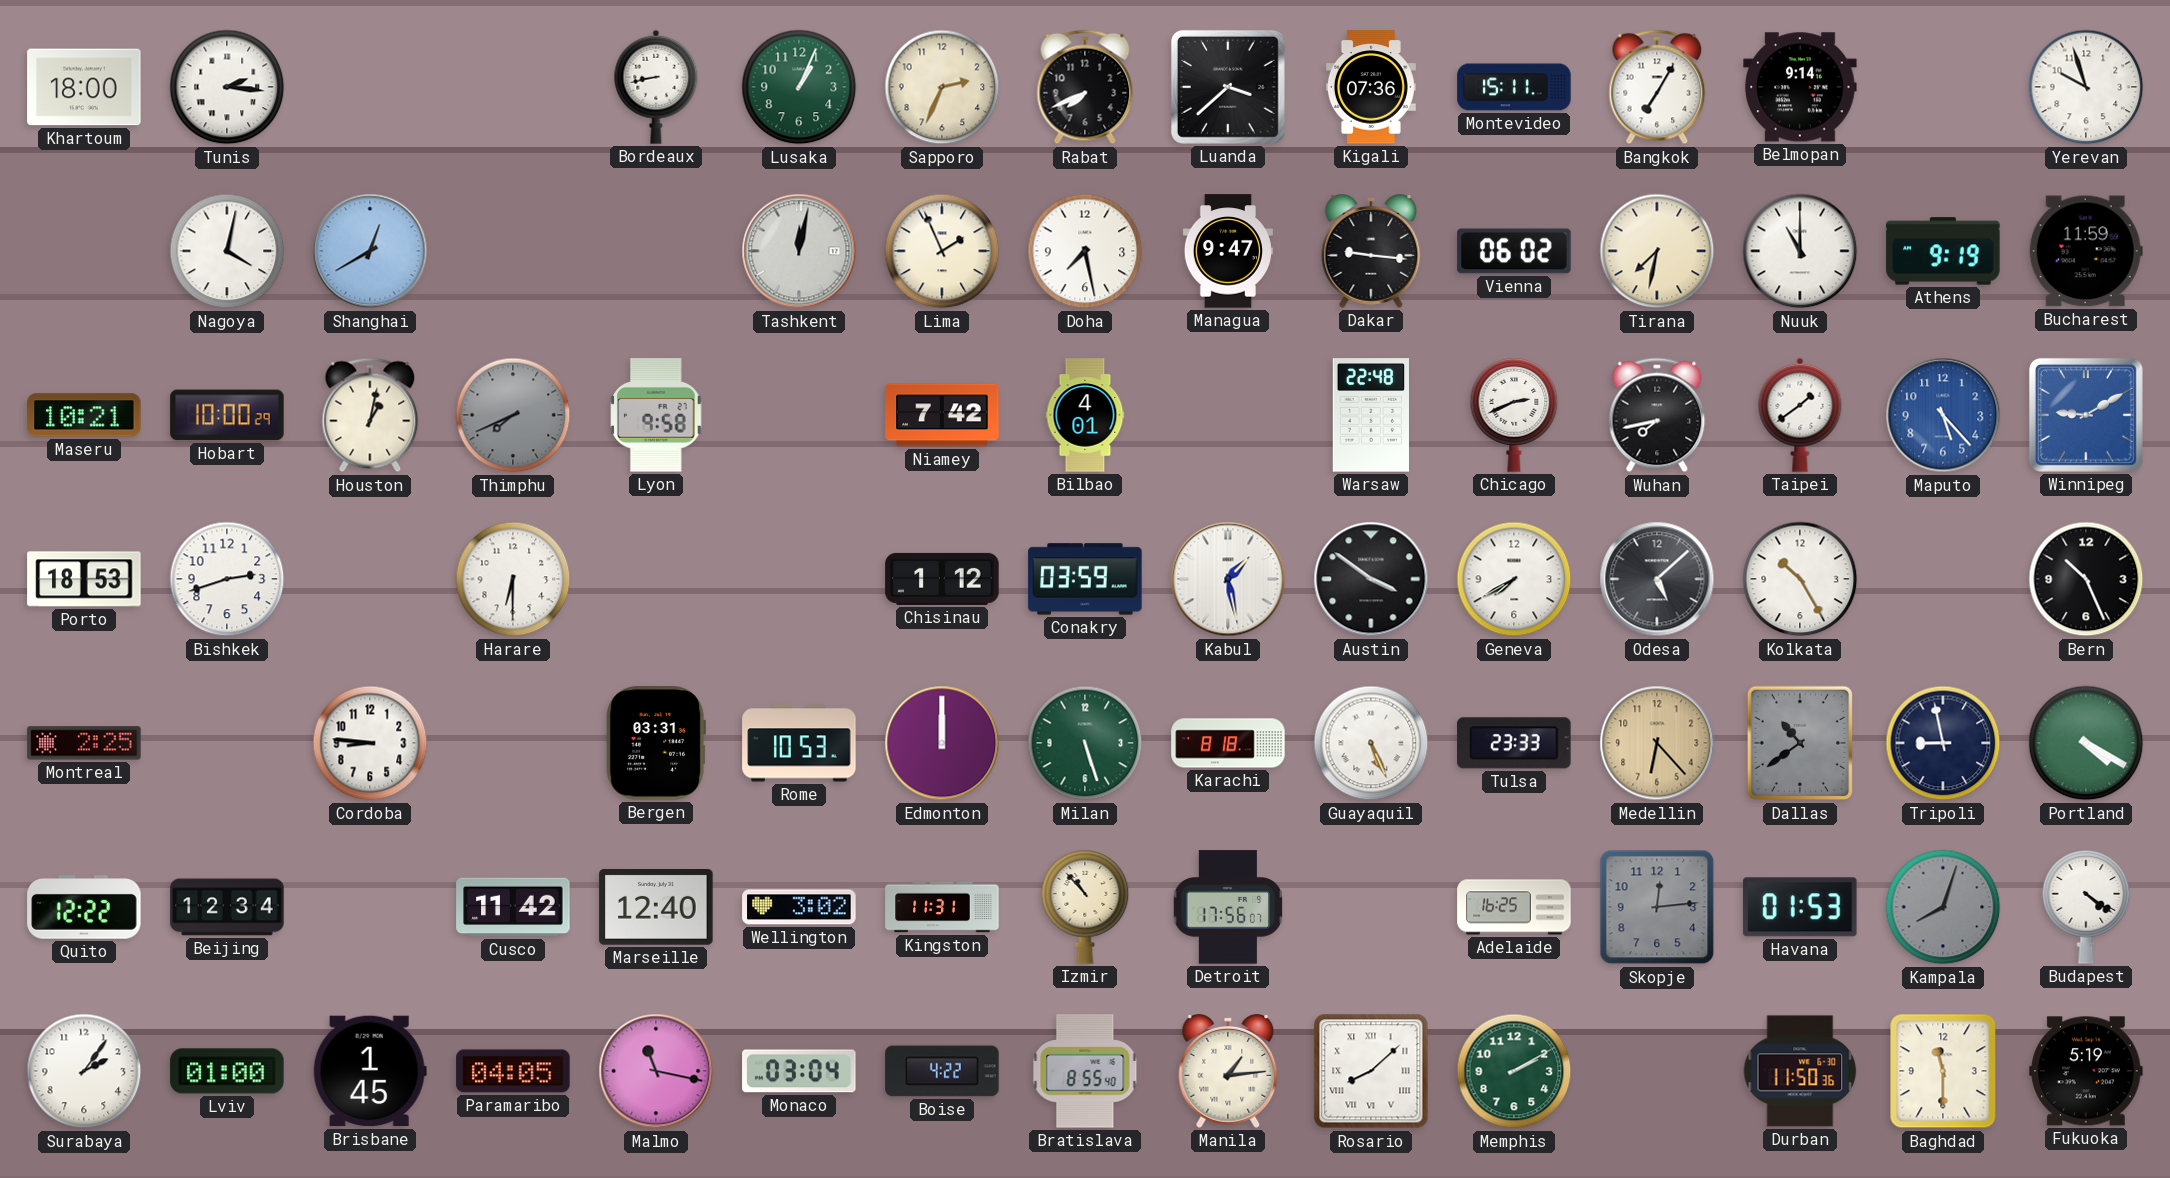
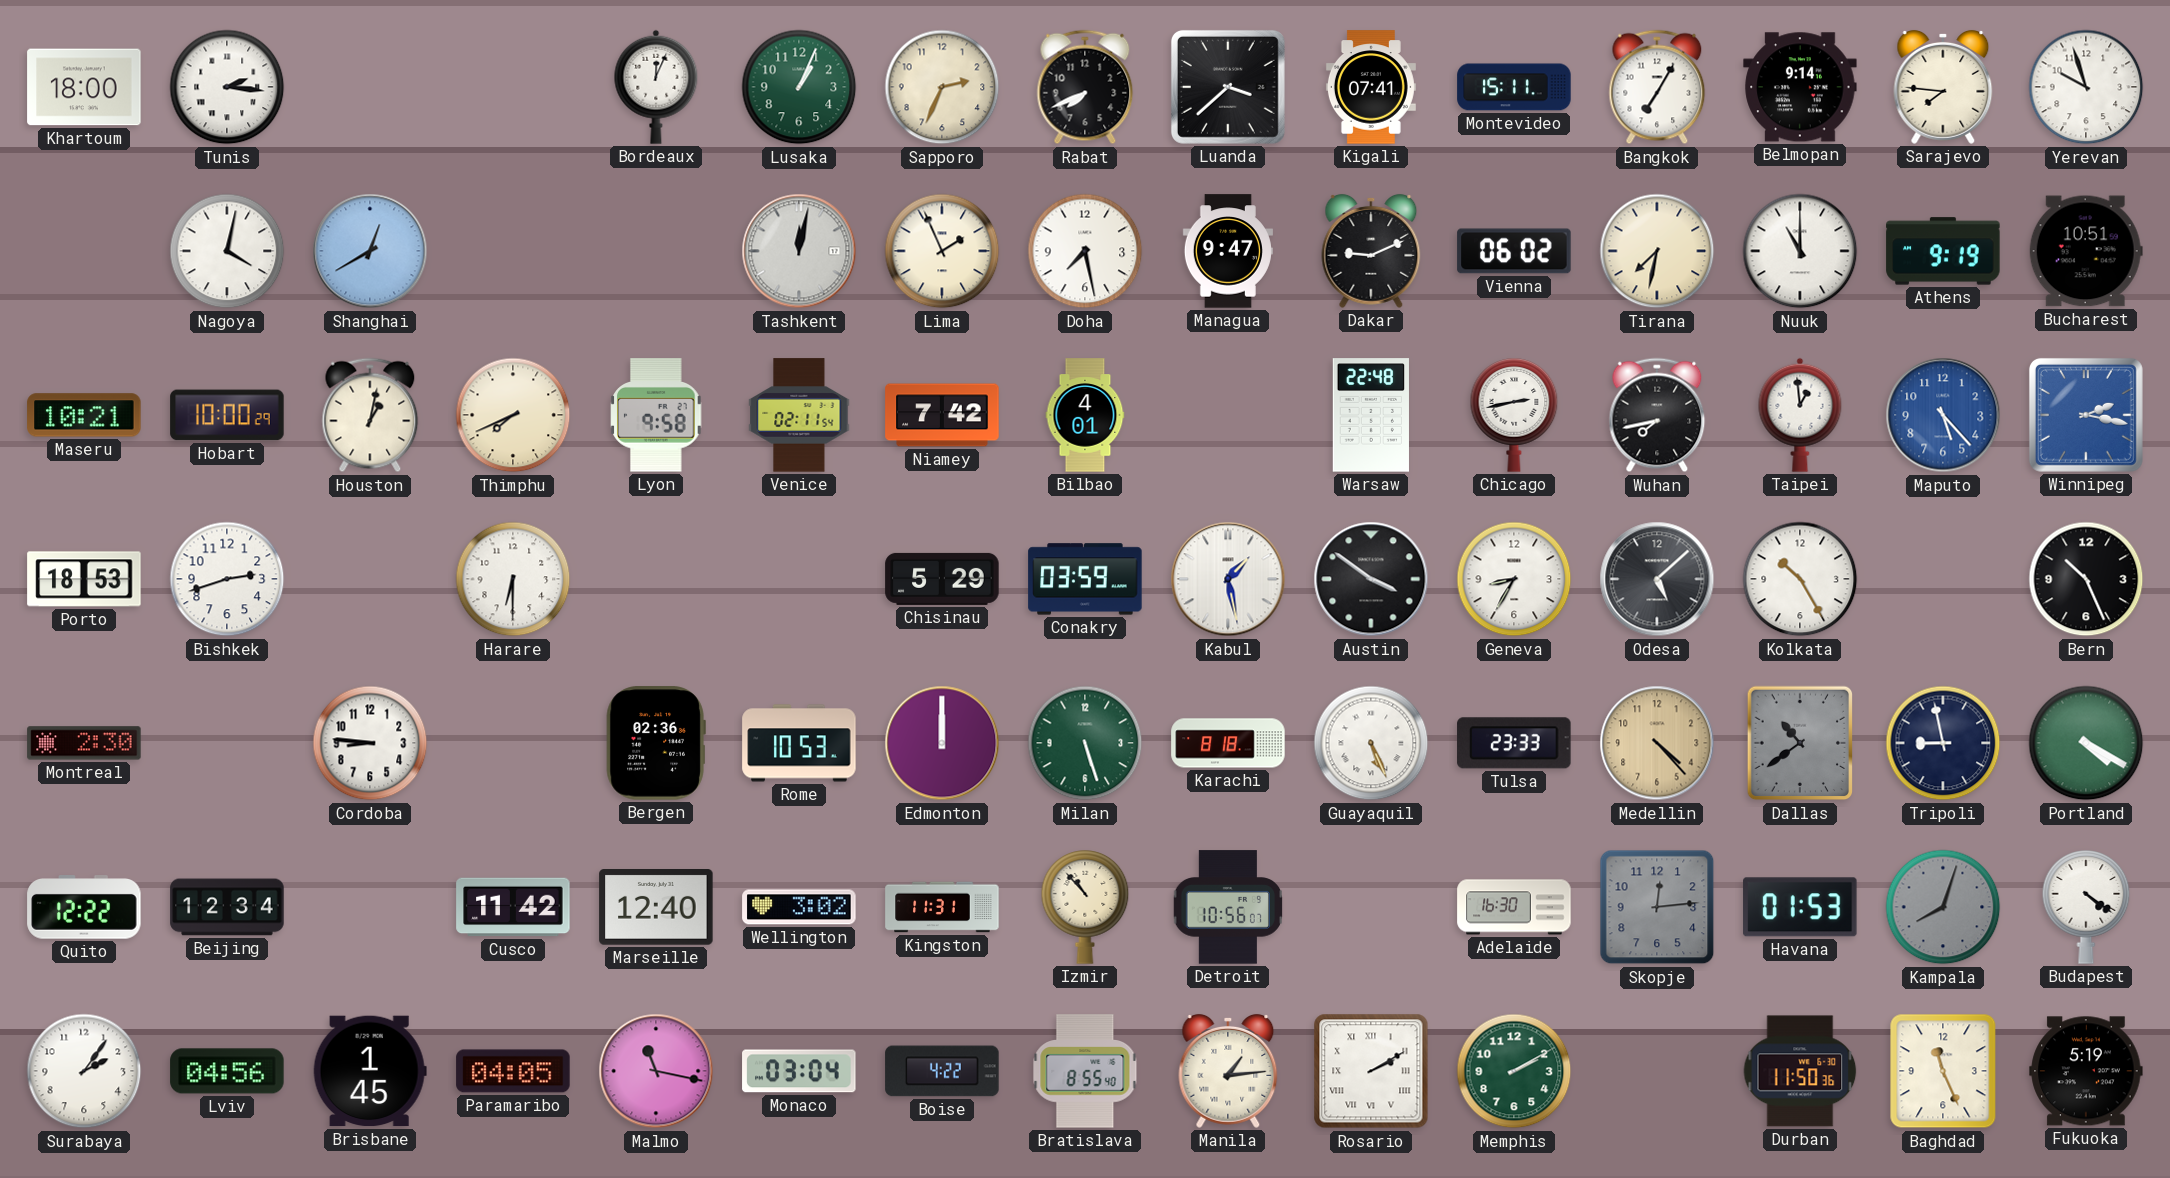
Bordeaux: 8:43 -> 12:04
Kigali: 07:36 -> 07:41
Sarajevo: none -> 7:46
Dakar: 9:16 -> 9:11
Bucharest: 11:59 -> 10:51
Thimphu dial: grey -> cream
Venice: none -> 02:11
Chicago: 2:41 -> 2:43
Taipei: 1:39 -> 12:59
Winnipeg: 9:10 -> 2:17
Chisinau: 1:12 -> 5:29
Geneva: 7:40 -> 8:35
Montreal: 2:25 -> 2:30
Bergen: 03:31 -> 02:36
Medellin: 6:23 -> 4:23
Detroit: 17:56 -> 10:56
Adelaide: 16:25 -> 16:30
Lviv: 01:00 -> 04:56
Rosario: 8:08 -> 2:10
Baghdad: 11:30 -> 11:26
